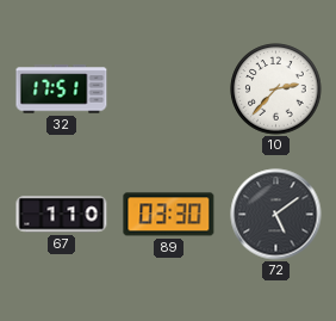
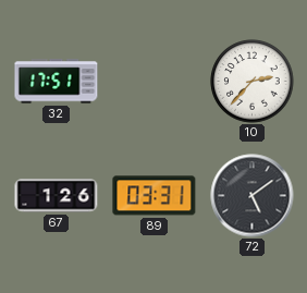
67: 1:10 -> 1:26
89: 03:30 -> 03:31
